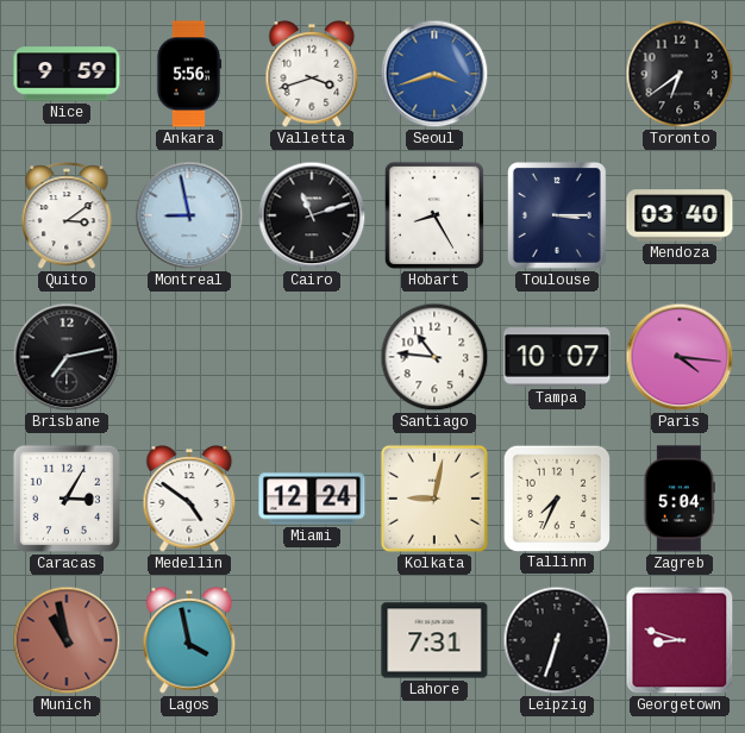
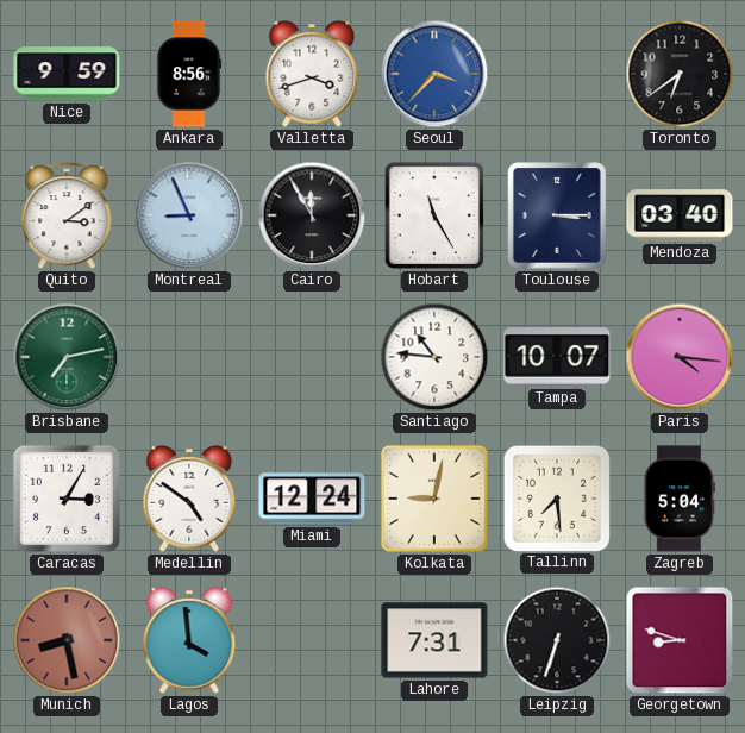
Ankara: 5:56 -> 8:56
Seoul: 3:42 -> 3:37
Montreal: 8:58 -> 8:56
Cairo: 11:12 -> 11:55
Hobart: 8:25 -> 11:25
Brisbane dial: black -> green
Tallinn: 7:34 -> 7:29
Munich: 10:58 -> 8:28
Lagos: 3:58 -> 3:59
